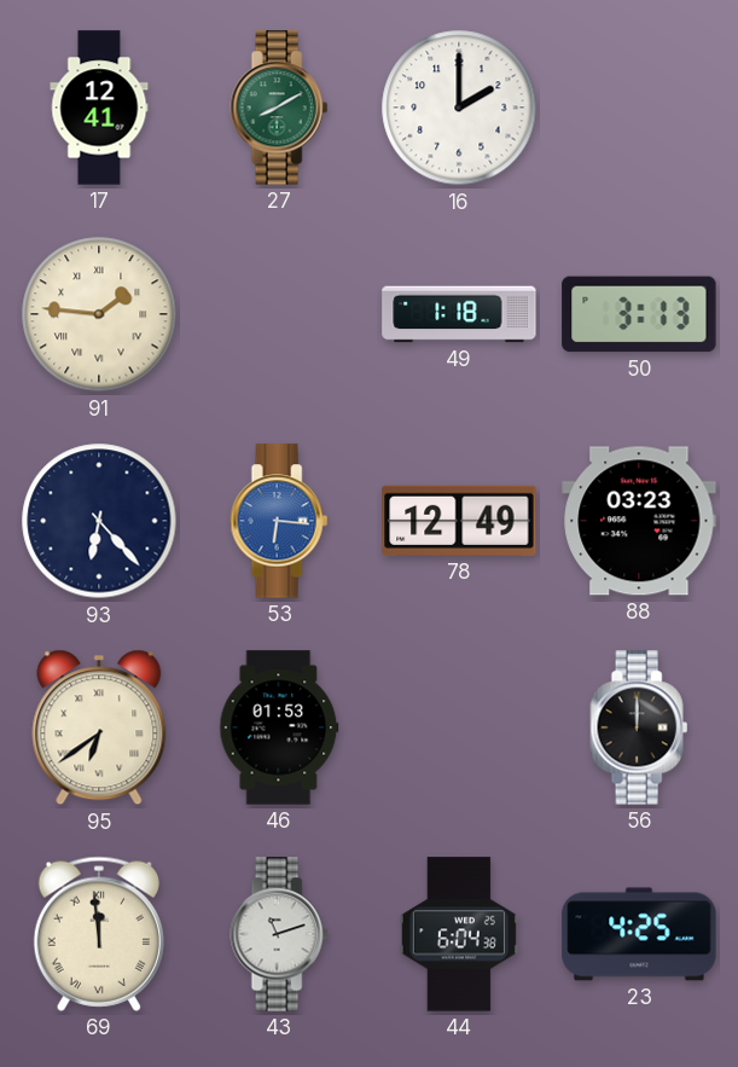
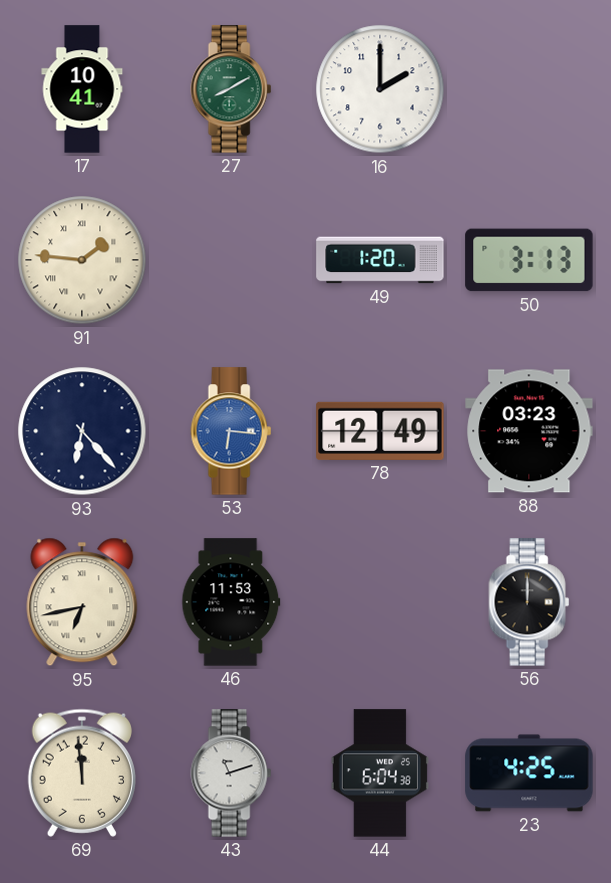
17: 12:41 -> 10:41
49: 1:18 -> 1:20
95: 6:39 -> 6:43
46: 01:53 -> 11:53
69 numerals: Roman -> Arabic
